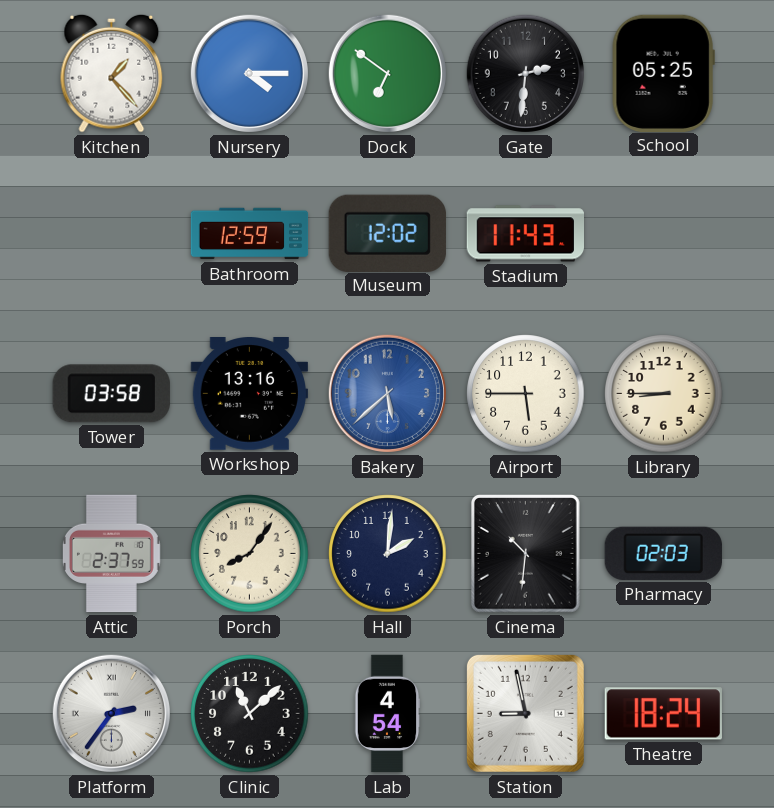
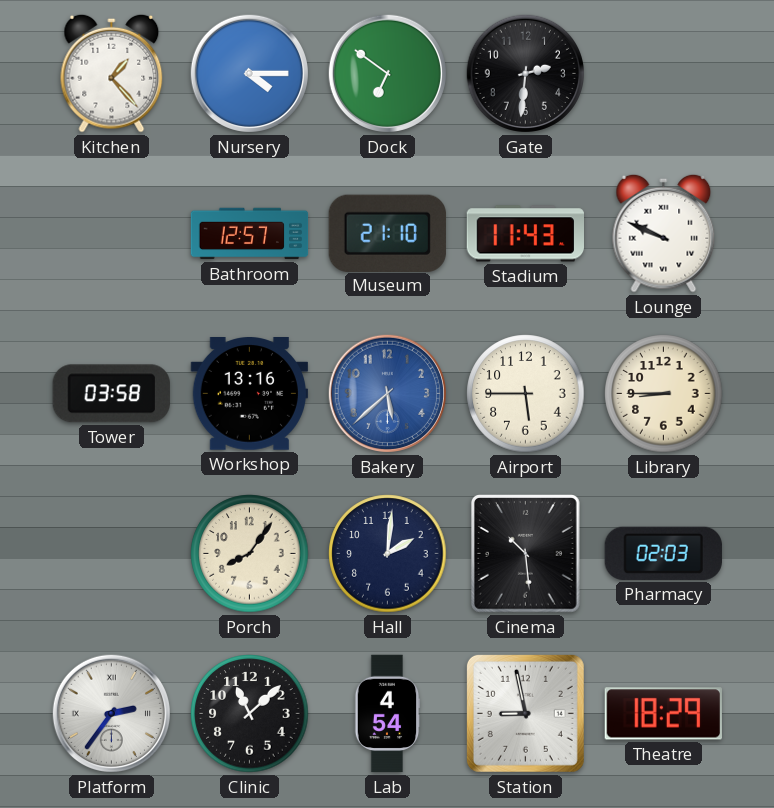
School: 05:25 -> none
Bathroom: 12:59 -> 12:57
Museum: 12:02 -> 21:10
Lounge: none -> 9:49
Attic: 2:37 -> none
Cinema: 10:31 -> 10:29
Theatre: 18:24 -> 18:29
